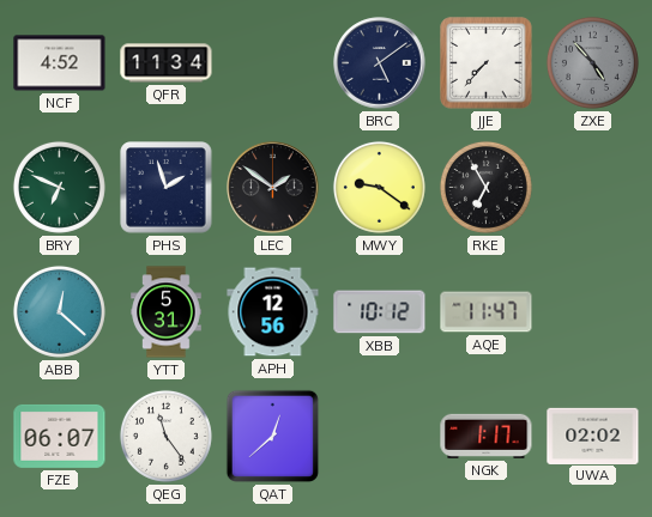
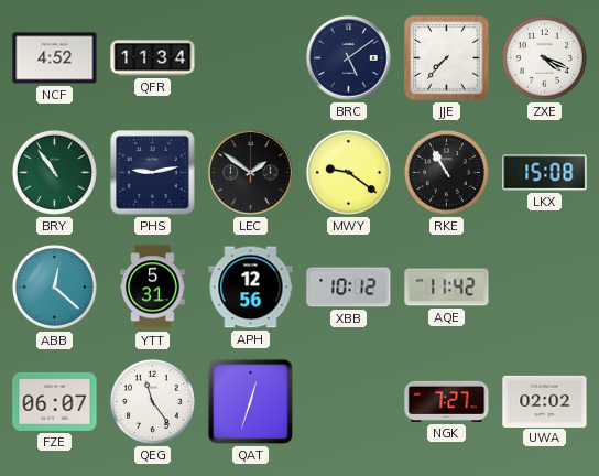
ZXE: 4:53 -> 4:19
ZXE dial: grey -> white
BRY: 6:49 -> 10:54
PHS: 1:57 -> 9:13
RKE: 6:55 -> 10:55
LKX: none -> 15:08
AQE: 11:47 -> 11:42
QAT: 12:38 -> 12:33
NGK: 1:17 -> 7:27
